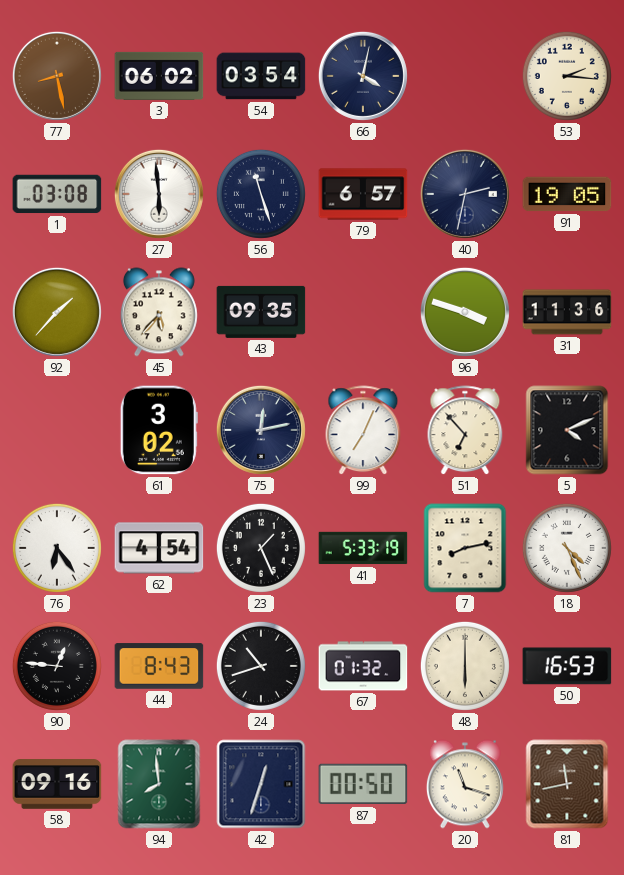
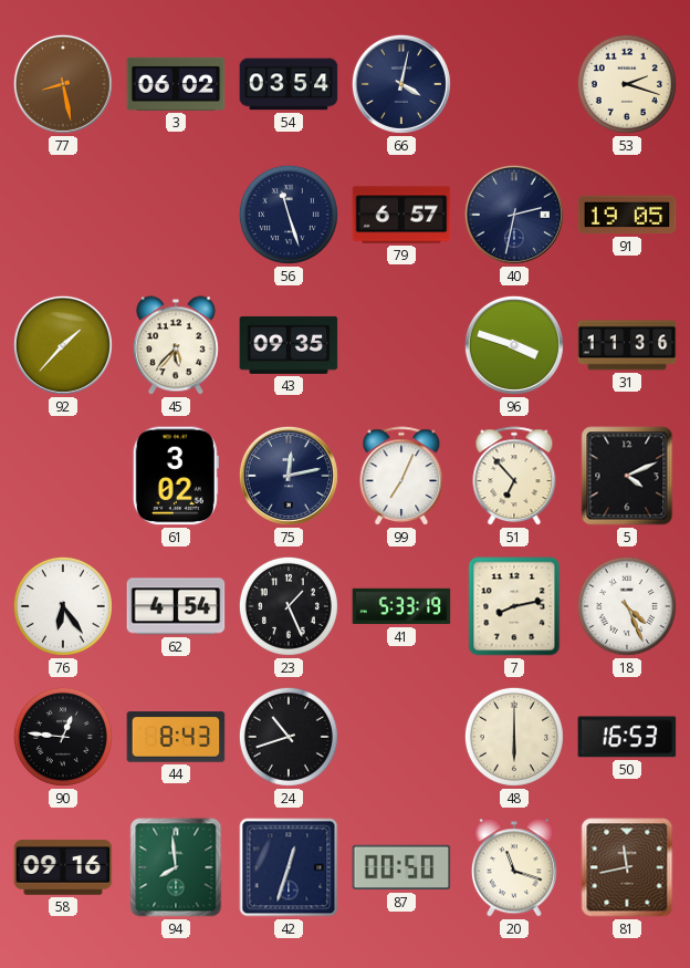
53: 2:16 -> 2:18
1: 03:08 -> none
27: 5:59 -> none
67: 01:32 -> none
